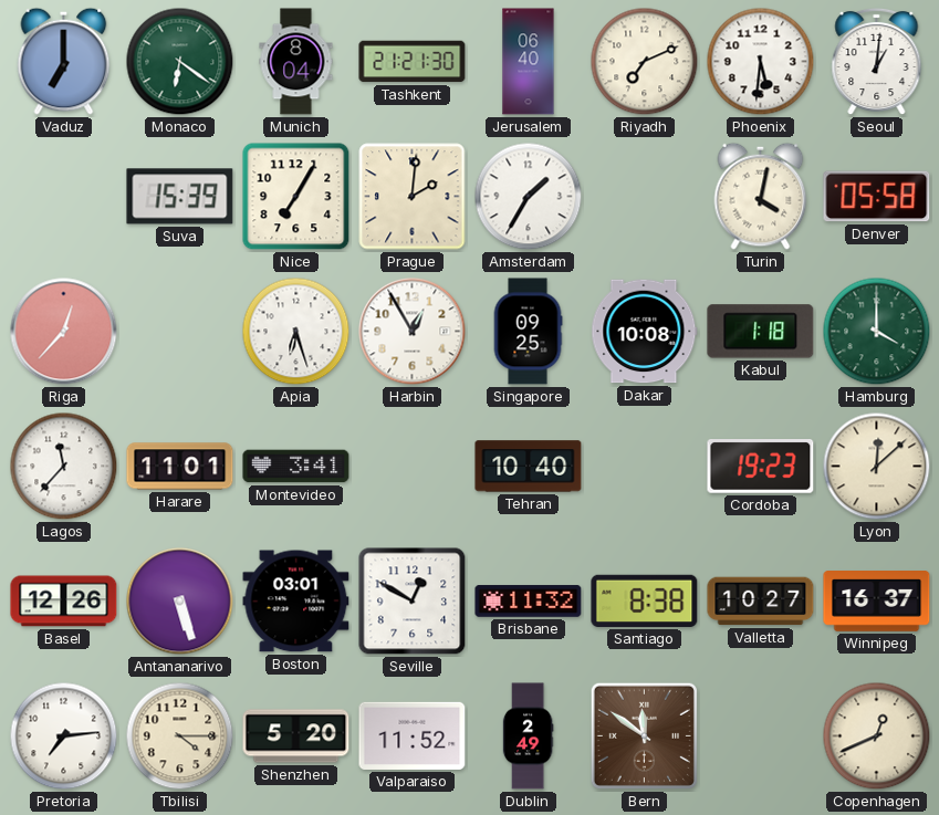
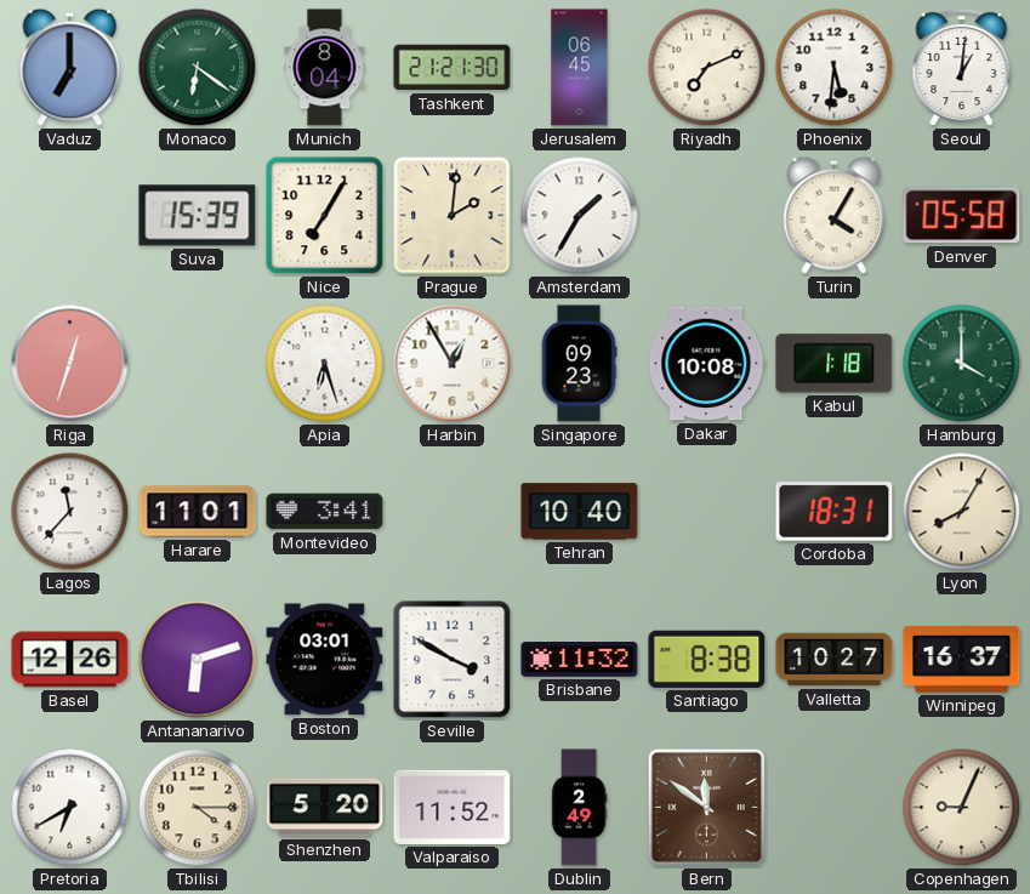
Jerusalem: 06:40 -> 06:45
Turin: 4:02 -> 4:05
Riga: 12:37 -> 12:33
Singapore: 09:25 -> 09:23
Cordoba: 19:23 -> 18:31
Lyon: 12:08 -> 8:05
Antananarivo: 5:27 -> 6:12
Seville: 12:50 -> 3:50
Pretoria: 7:14 -> 6:40
Copenhagen: 12:41 -> 9:04
